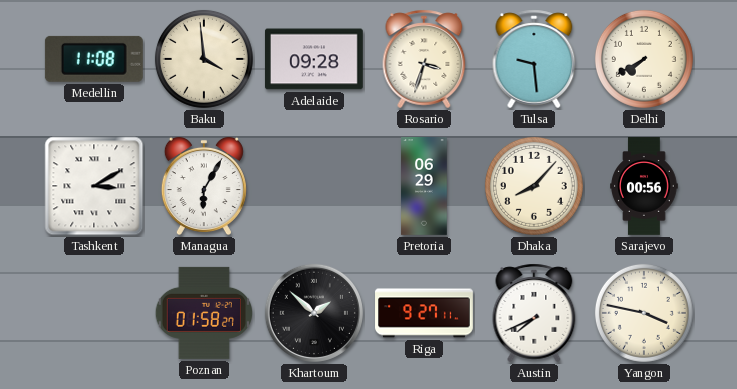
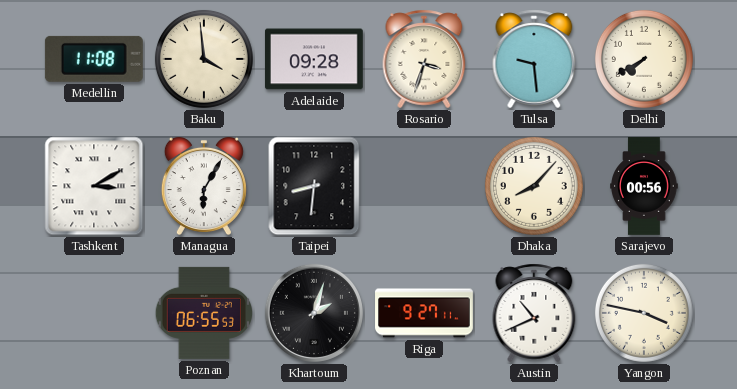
Taipei: none -> 8:31
Pretoria: 06:29 -> none
Poznan: 01:58 -> 06:55
Khartoum: 1:52 -> 2:03
Austin: 7:41 -> 10:41
